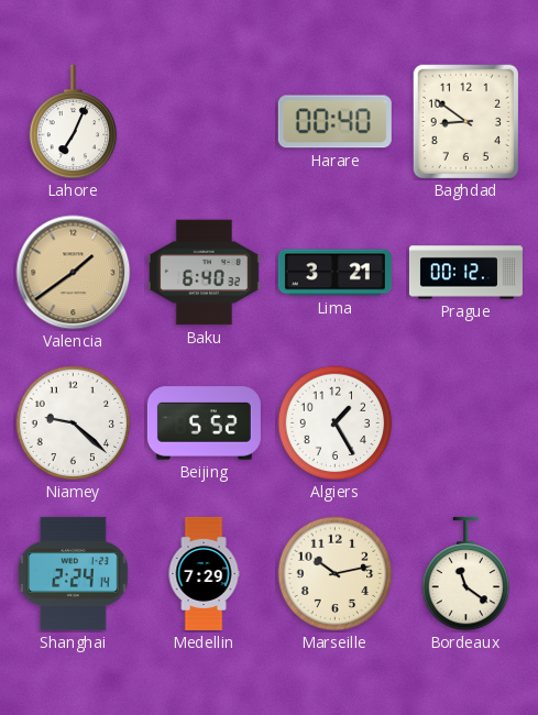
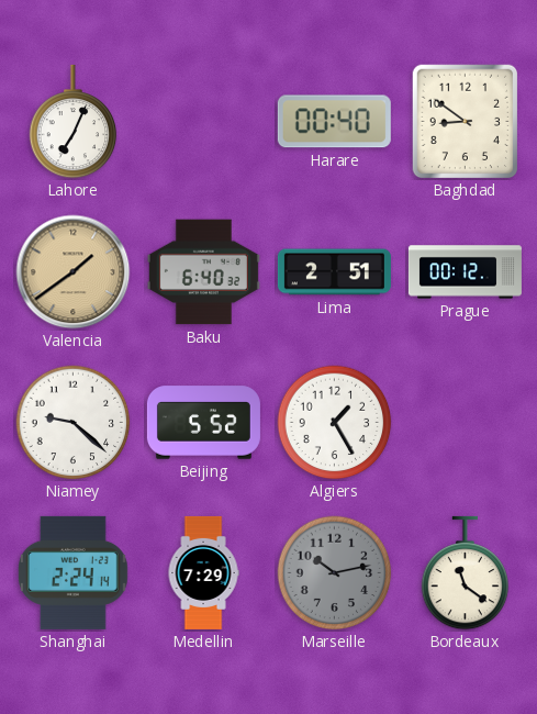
Lima: 3:21 -> 2:51
Marseille dial: cream -> grey
